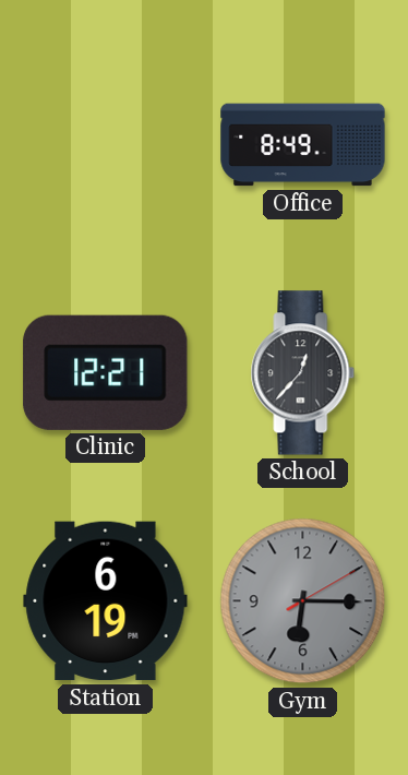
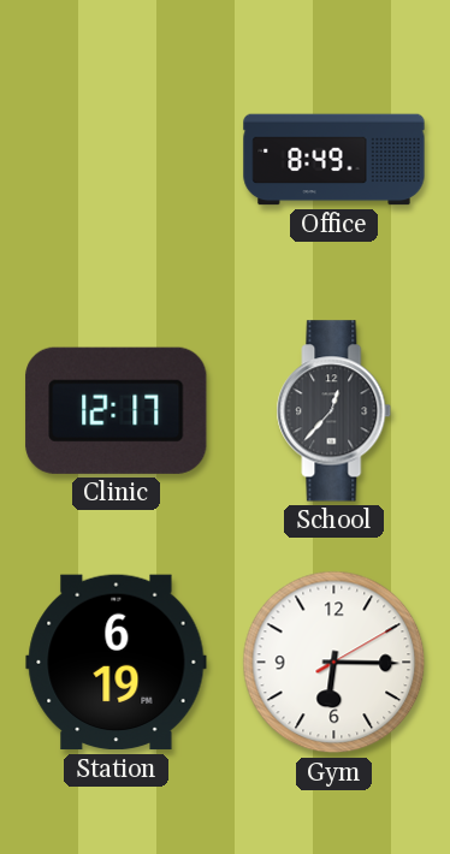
Clinic: 12:21 -> 12:17
Gym dial: grey -> white
